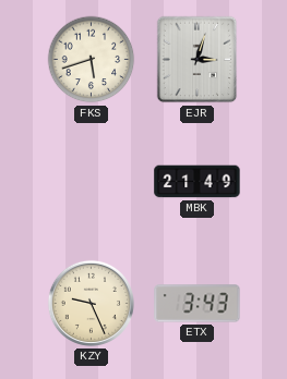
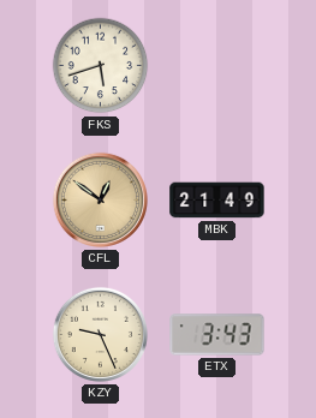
EJR: 3:03 -> none
CFL: none -> 12:51
